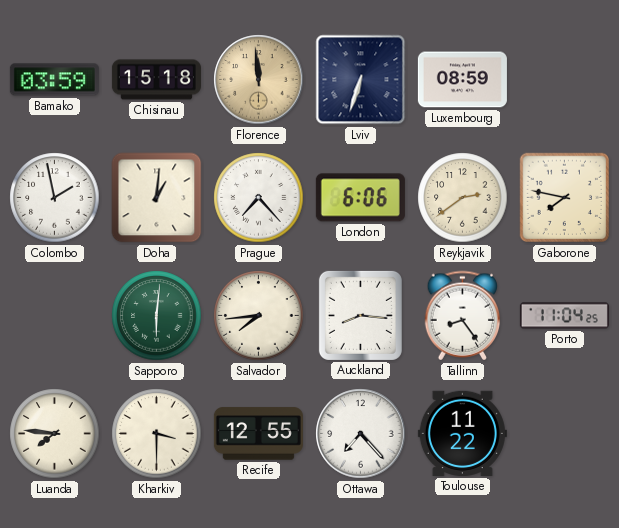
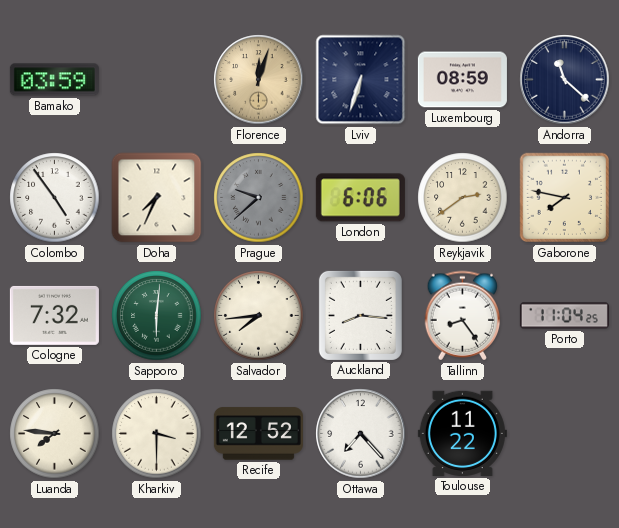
Chisinau: 15:18 -> none
Florence: 11:59 -> 12:03
Andorra: none -> 11:22
Colombo: 1:58 -> 4:54
Doha: 1:01 -> 7:34
Prague: 7:23 -> 9:38
Prague dial: white -> grey
Cologne: none -> 7:32
Recife: 12:55 -> 12:52
